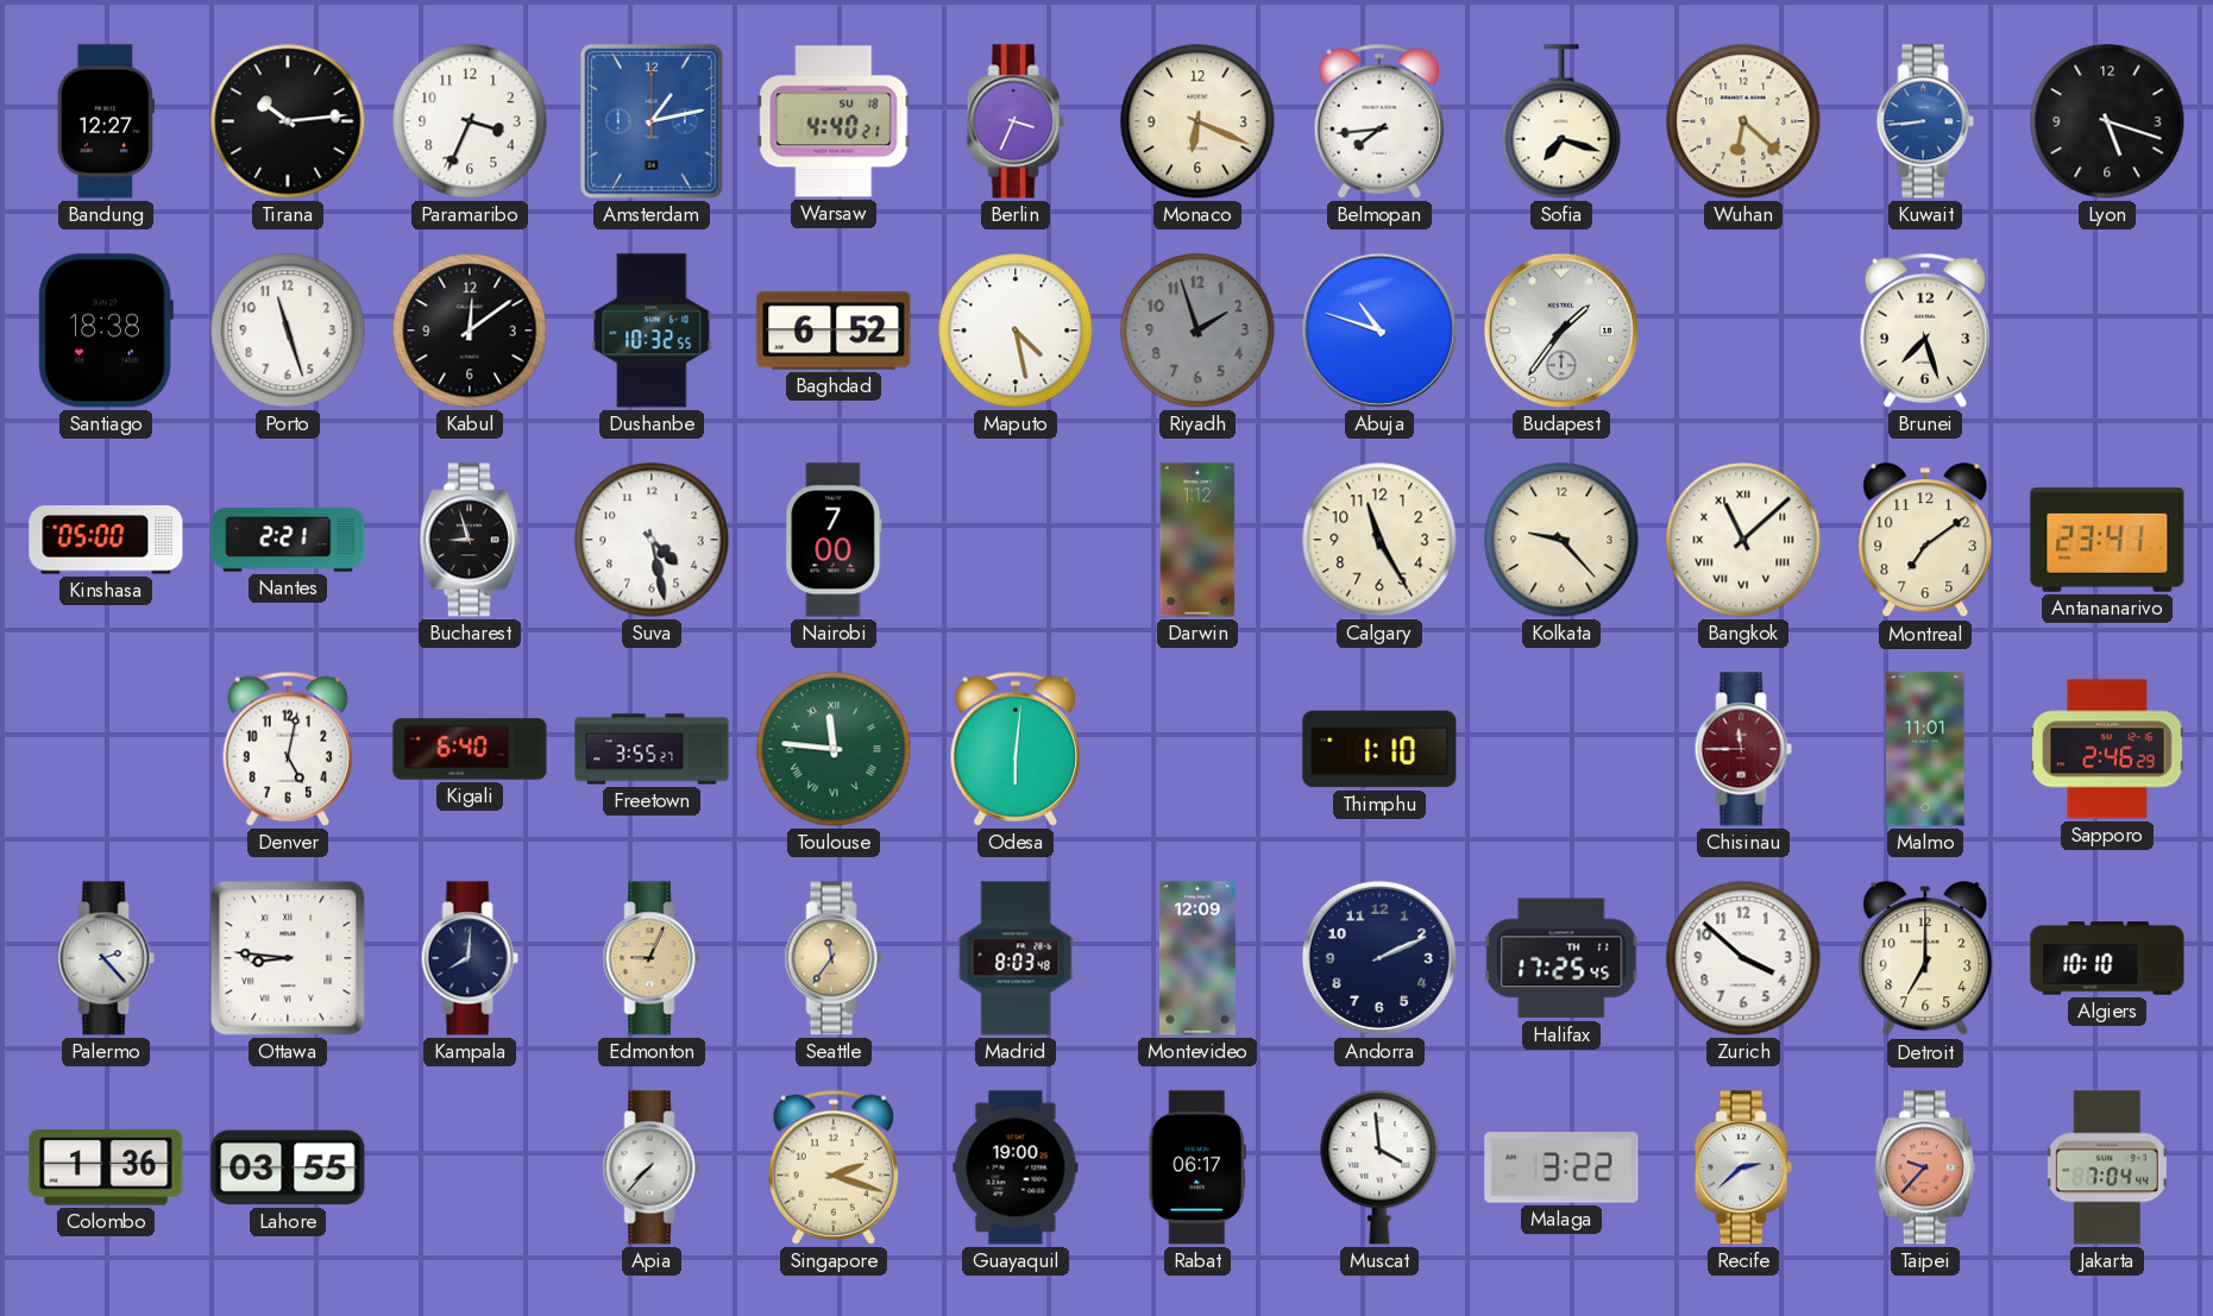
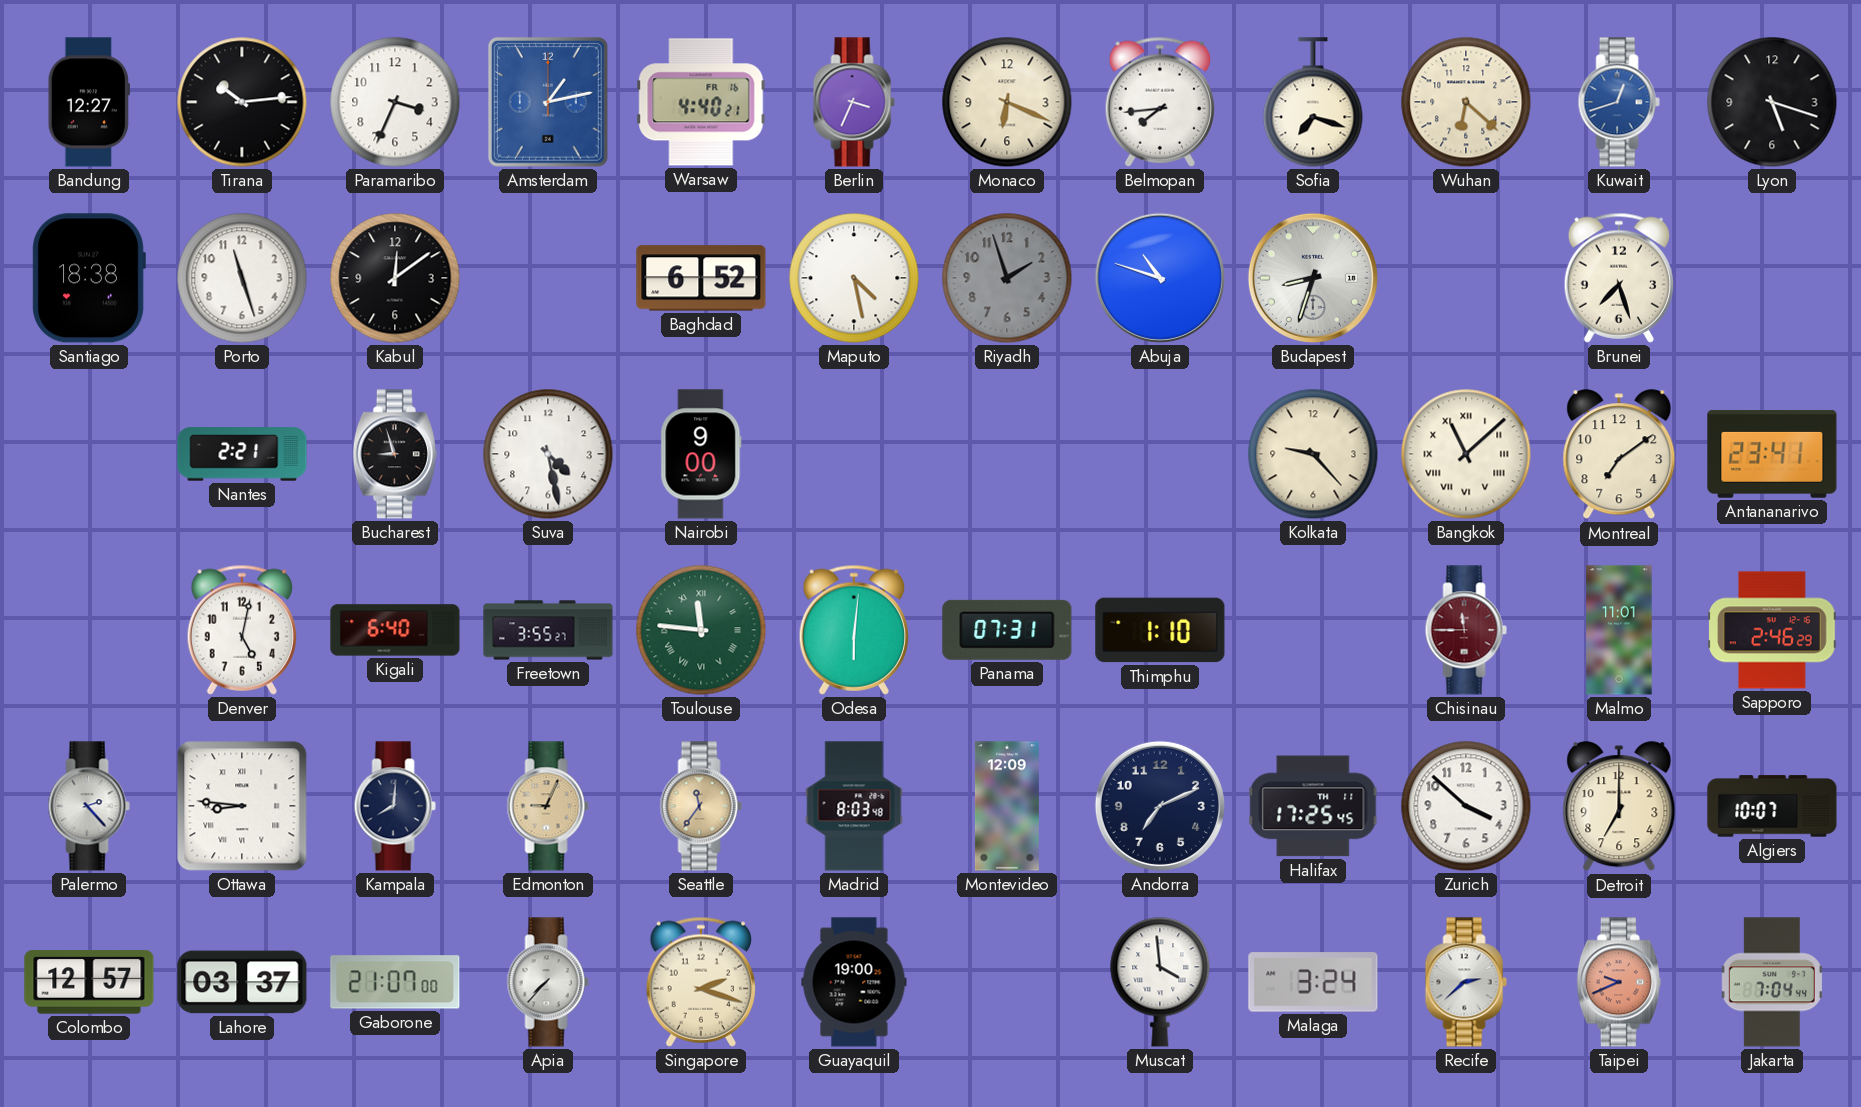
Warsaw date: SU 18 -> FR 16
Kuwait: 8:44 -> 12:42
Dushanbe: 10:32 -> none
Budapest: 1:36 -> 8:33
Kinshasa: 05:00 -> none
Nairobi: 7:00 -> 9:00
Darwin: 1:12 -> none
Calgary: 11:25 -> none
Panama: none -> 07:31
Andorra: 2:11 -> 7:11
Algiers: 10:10 -> 10:07
Colombo: 1:36 -> 12:57
Lahore: 03:55 -> 03:37
Gaborone: none -> 21:07
Rabat: 06:17 -> none
Malaga: 3:22 -> 3:24
Taipei: 9:37 -> 9:41
